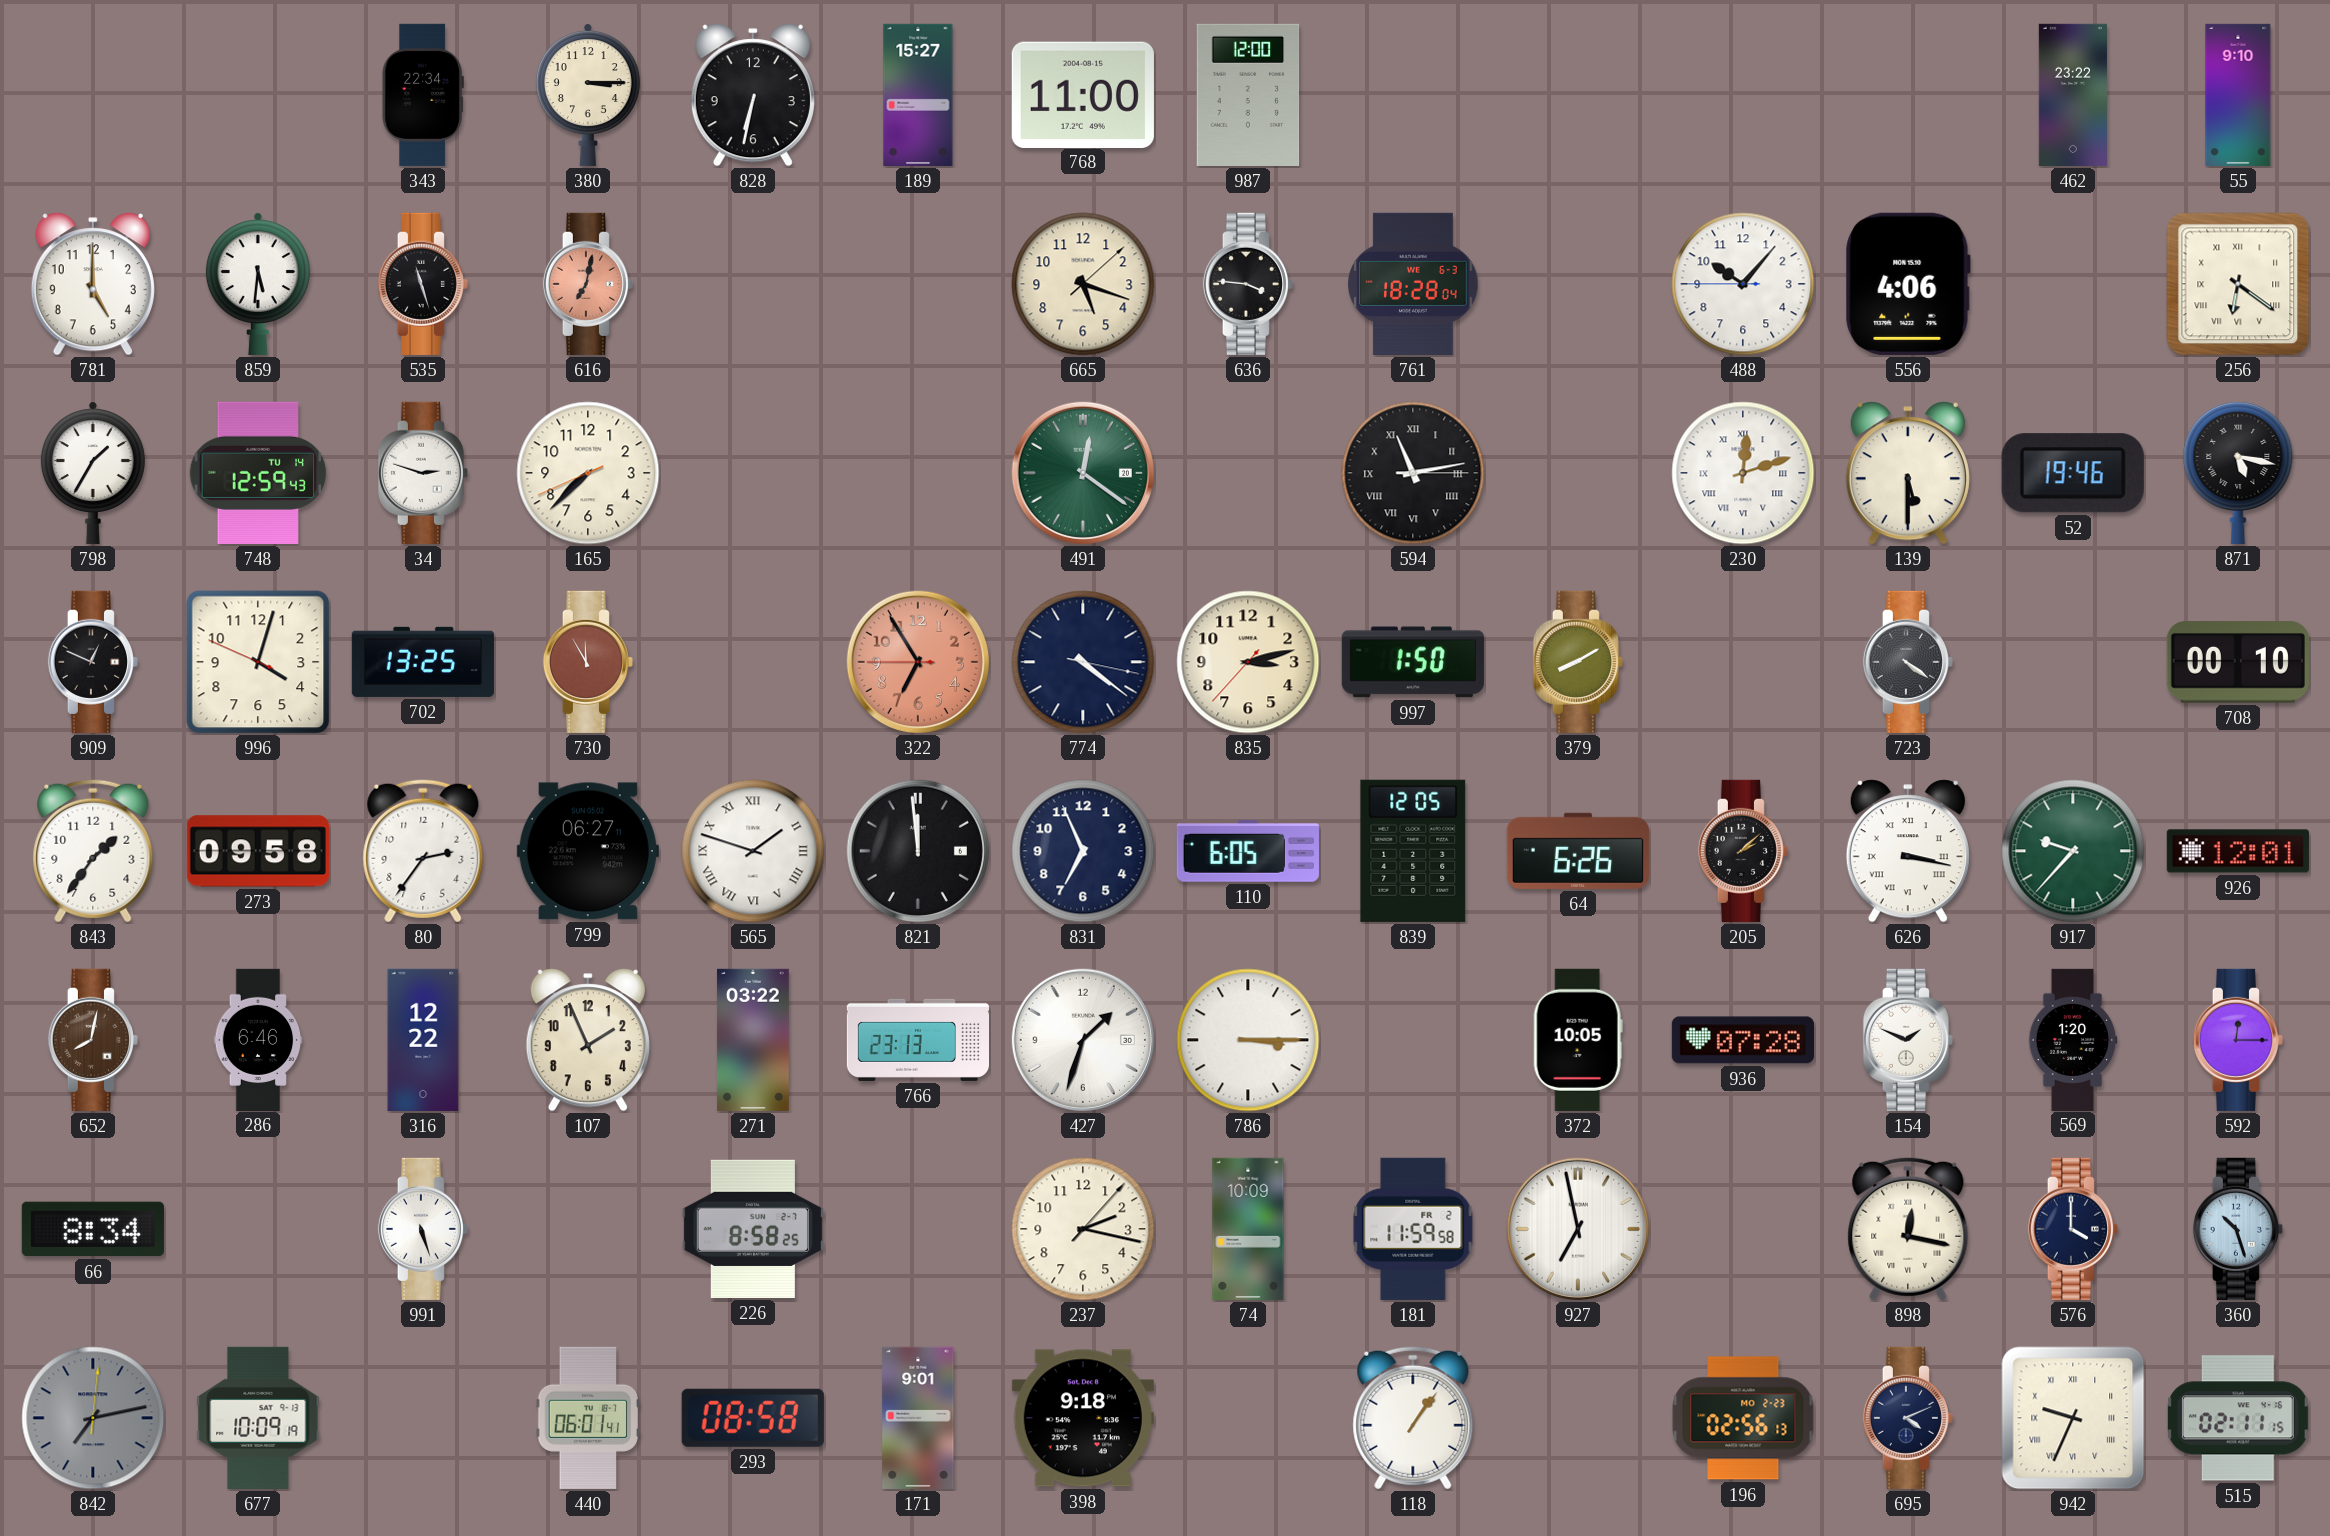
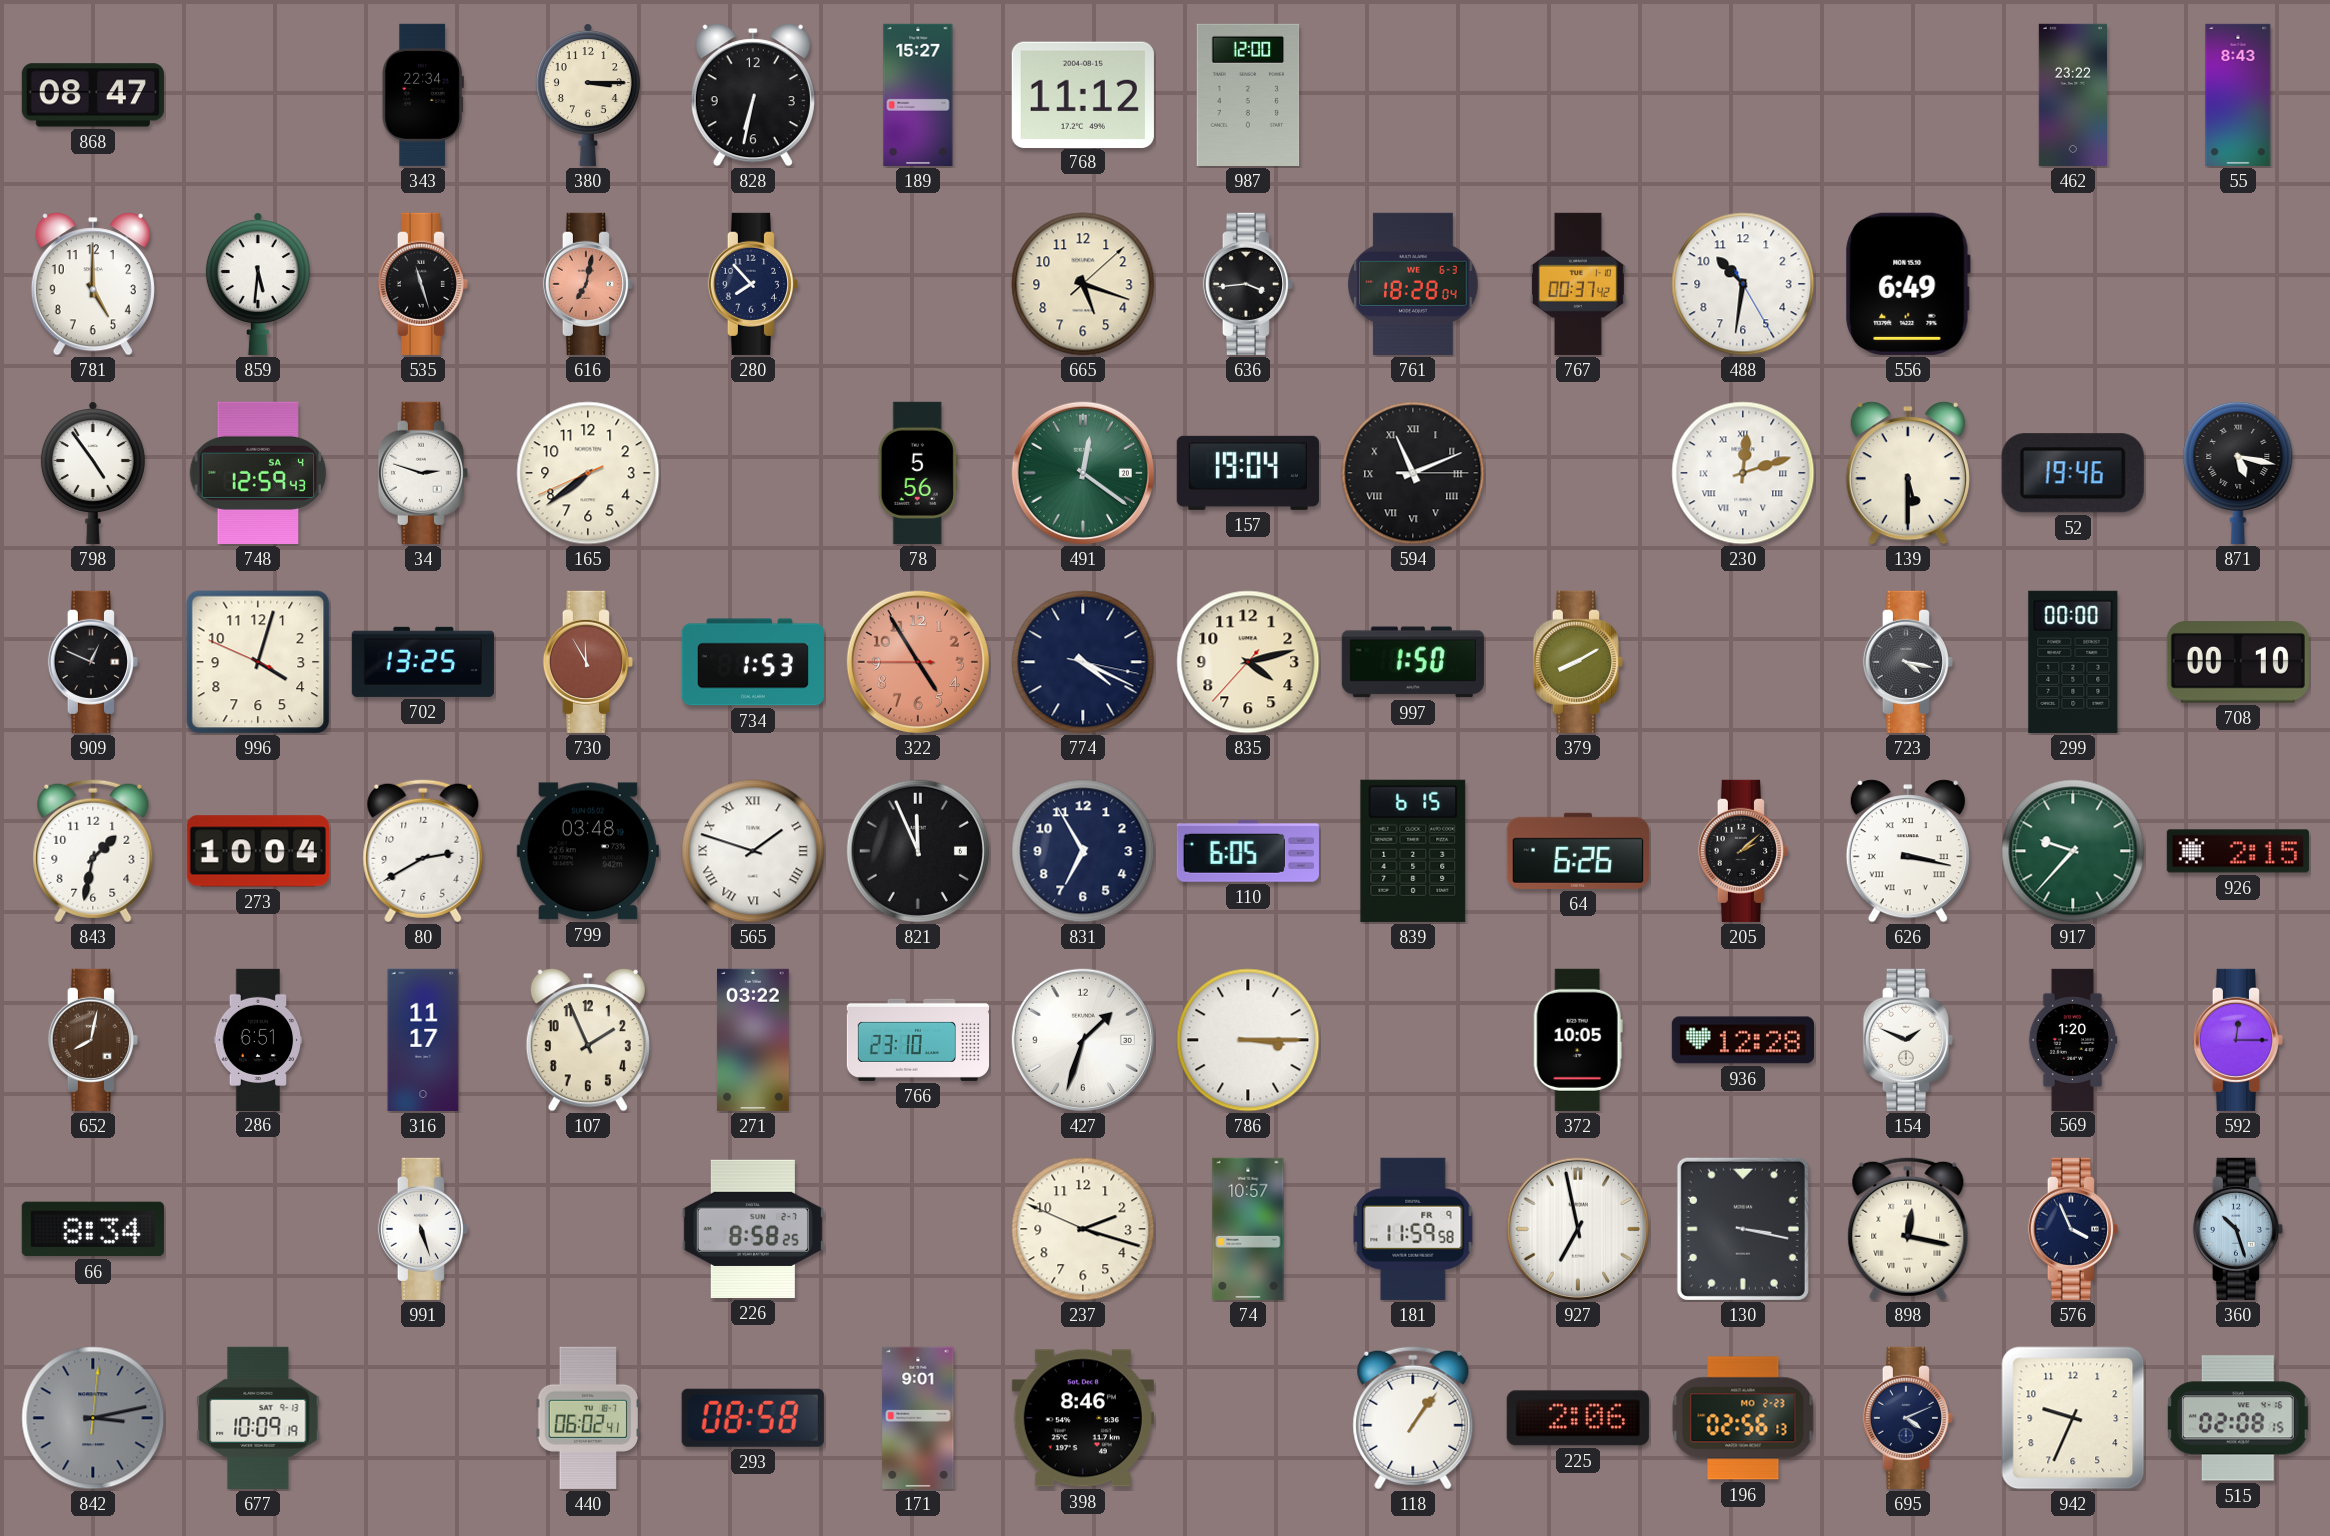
868: none -> 08:47
768: 11:00 -> 11:12
55: 9:10 -> 8:43
280: none -> 7:53
636: 3:46 -> 3:44
767: none -> 00:37
488: 10:06 -> 10:31
556: 4:06 -> 6:49
256: 6:21 -> none
798: 1:35 -> 4:54
748 date: TU 14 -> SA 4
165: 7:37 -> 7:38
78: none -> 5:56
157: none -> 19:04
594: 11:13 -> 11:11
734: none -> 1:53
322: 6:54 -> 4:54
774: 4:21 -> 4:19
835: 3:12 -> 4:12
723: 4:21 -> 4:17
299: none -> 00:00
843: 1:36 -> 1:32
273: 09:58 -> 10:04
80: 2:36 -> 2:40
799: 06:27 -> 03:48
821: 11:59 -> 11:56
831: 6:56 -> 6:55
839: 12:05 -> 6:15
926: 12:01 -> 2:15
286: 6:46 -> 6:51
316: 12:22 -> 11:17
766: 23:13 -> 23:10
936: 07:28 -> 12:28
237: 2:17:07 -> 2:17:49
74: 10:09 -> 10:57
181 date: FR 2 -> FR 9
130: none -> 3:17
576: 4:00 -> 3:56
842: 7:13 -> 3:13
440: 06:01 -> 06:02
398: 9:18 -> 8:46
225: none -> 2:06
942 numerals: Roman -> Arabic
515: 02:11 -> 02:08
